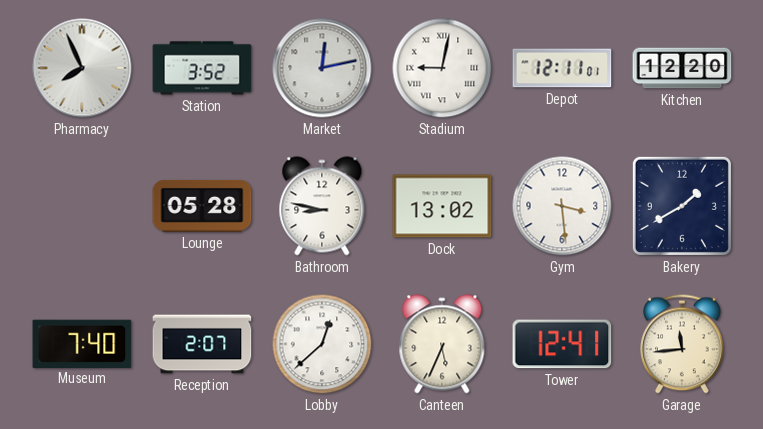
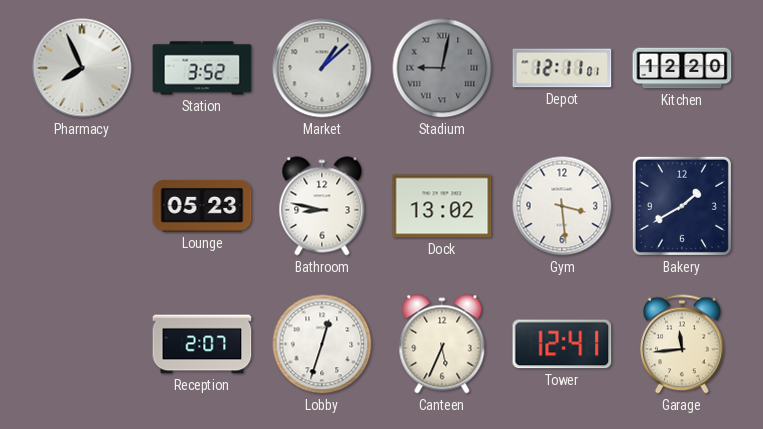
Market: 12:13 -> 1:08
Stadium dial: white -> grey
Lounge: 05:28 -> 05:23
Museum: 7:40 -> none
Lobby: 12:38 -> 12:33
